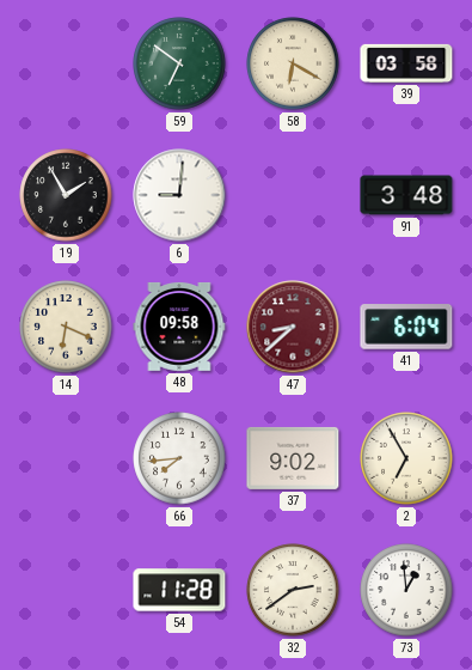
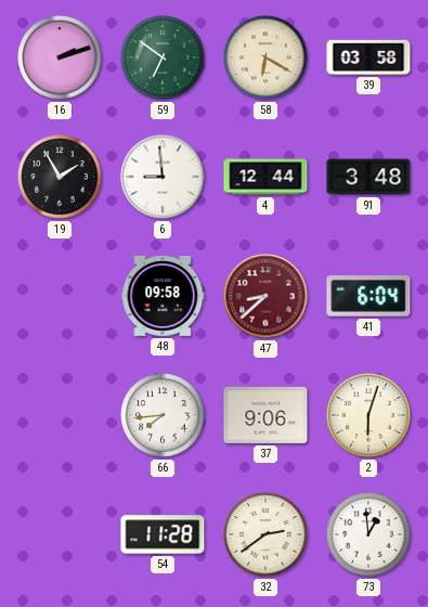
16: none -> 2:12
6: 9:01 -> 8:59
4: none -> 12:44
14: 6:19 -> none
37: 9:02 -> 9:06
2: 6:55 -> 6:03
